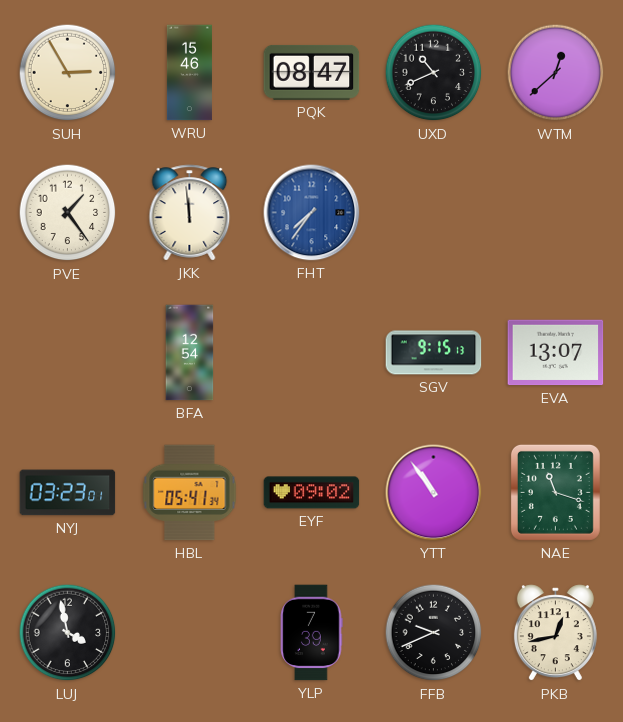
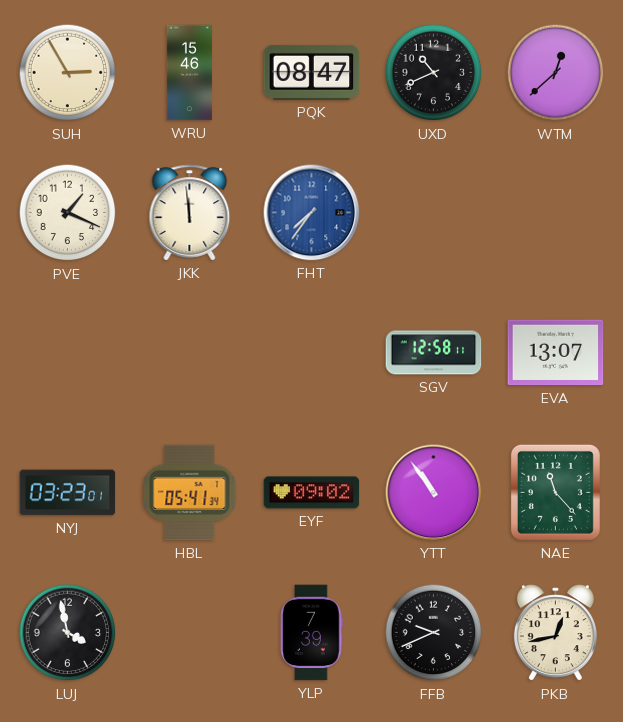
PVE: 1:24 -> 1:19
BFA: 12:54 -> none
SGV: 9:15 -> 12:58
NAE: 11:18 -> 11:23
